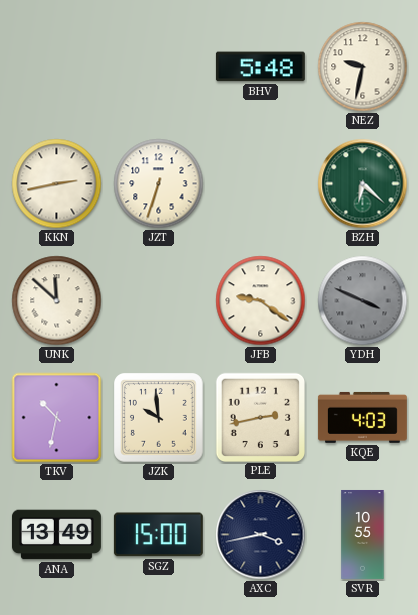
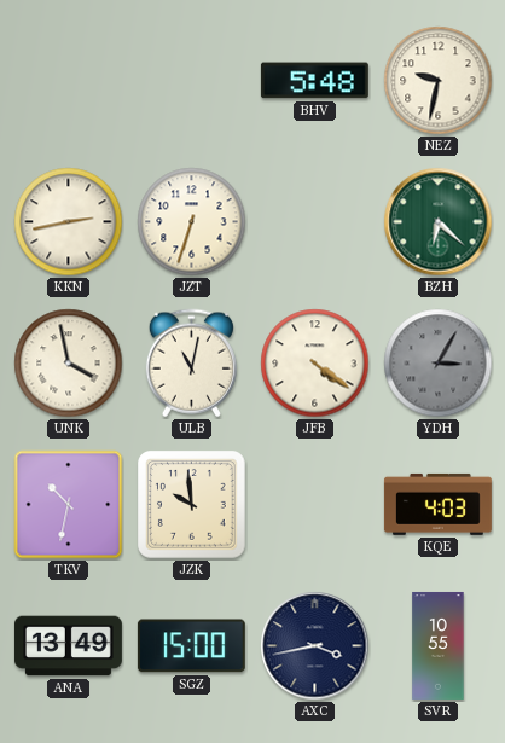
UNK: 11:52 -> 3:58
ULB: none -> 11:02
JFB: 9:21 -> 4:21
YDH: 3:49 -> 3:05
PLE: 2:43 -> none
